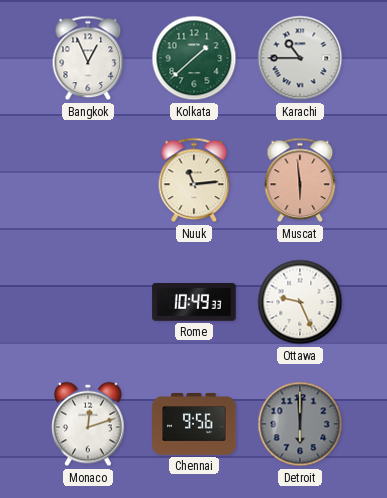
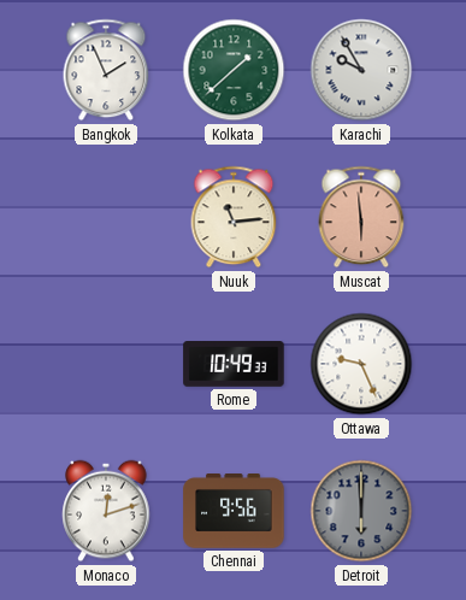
Bangkok: 12:56 -> 1:56
Karachi: 10:45 -> 9:55
